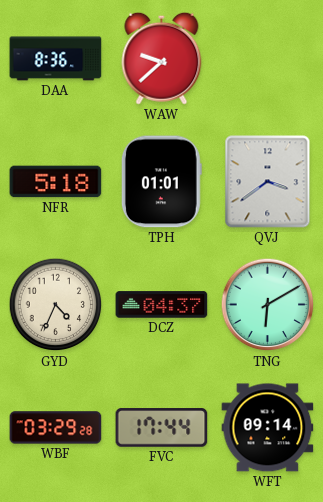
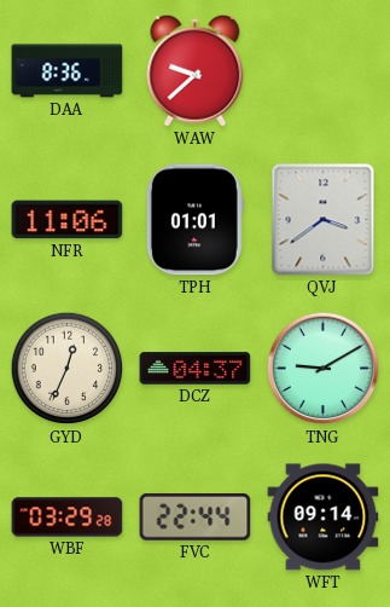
NFR: 5:18 -> 11:06
GYD: 4:34 -> 12:34
TNG: 6:10 -> 9:10
FVC: 17:44 -> 22:44
